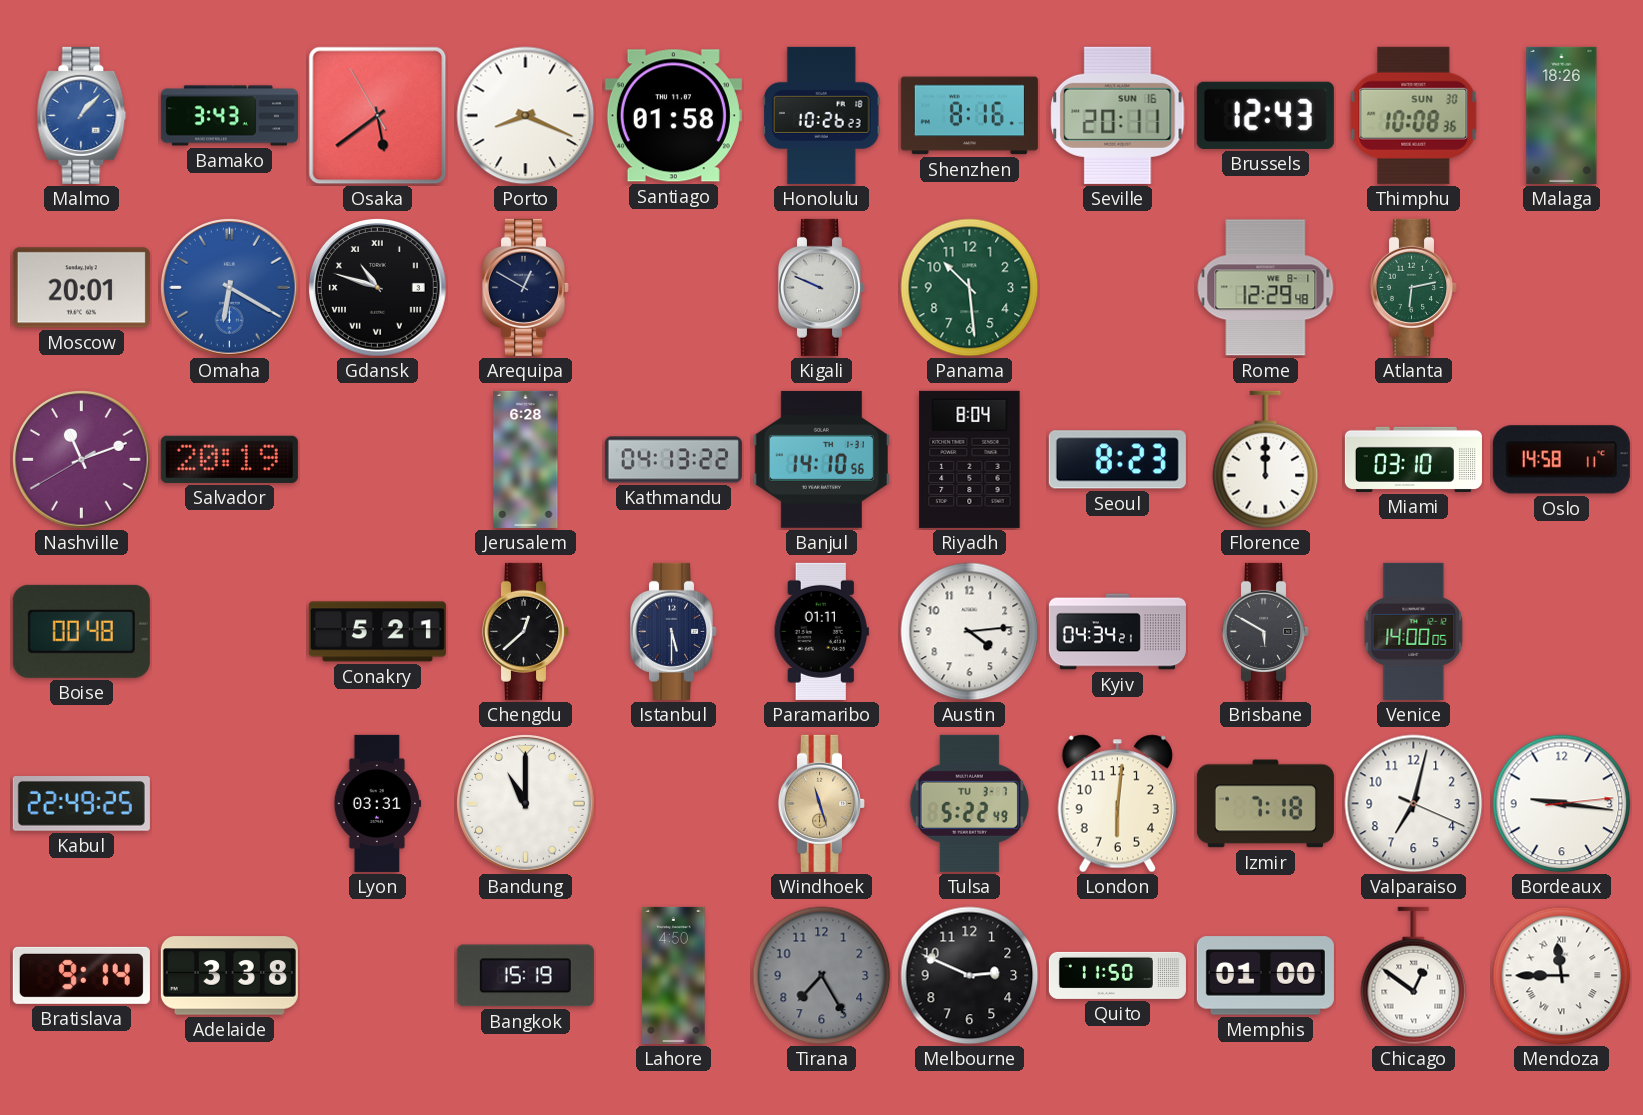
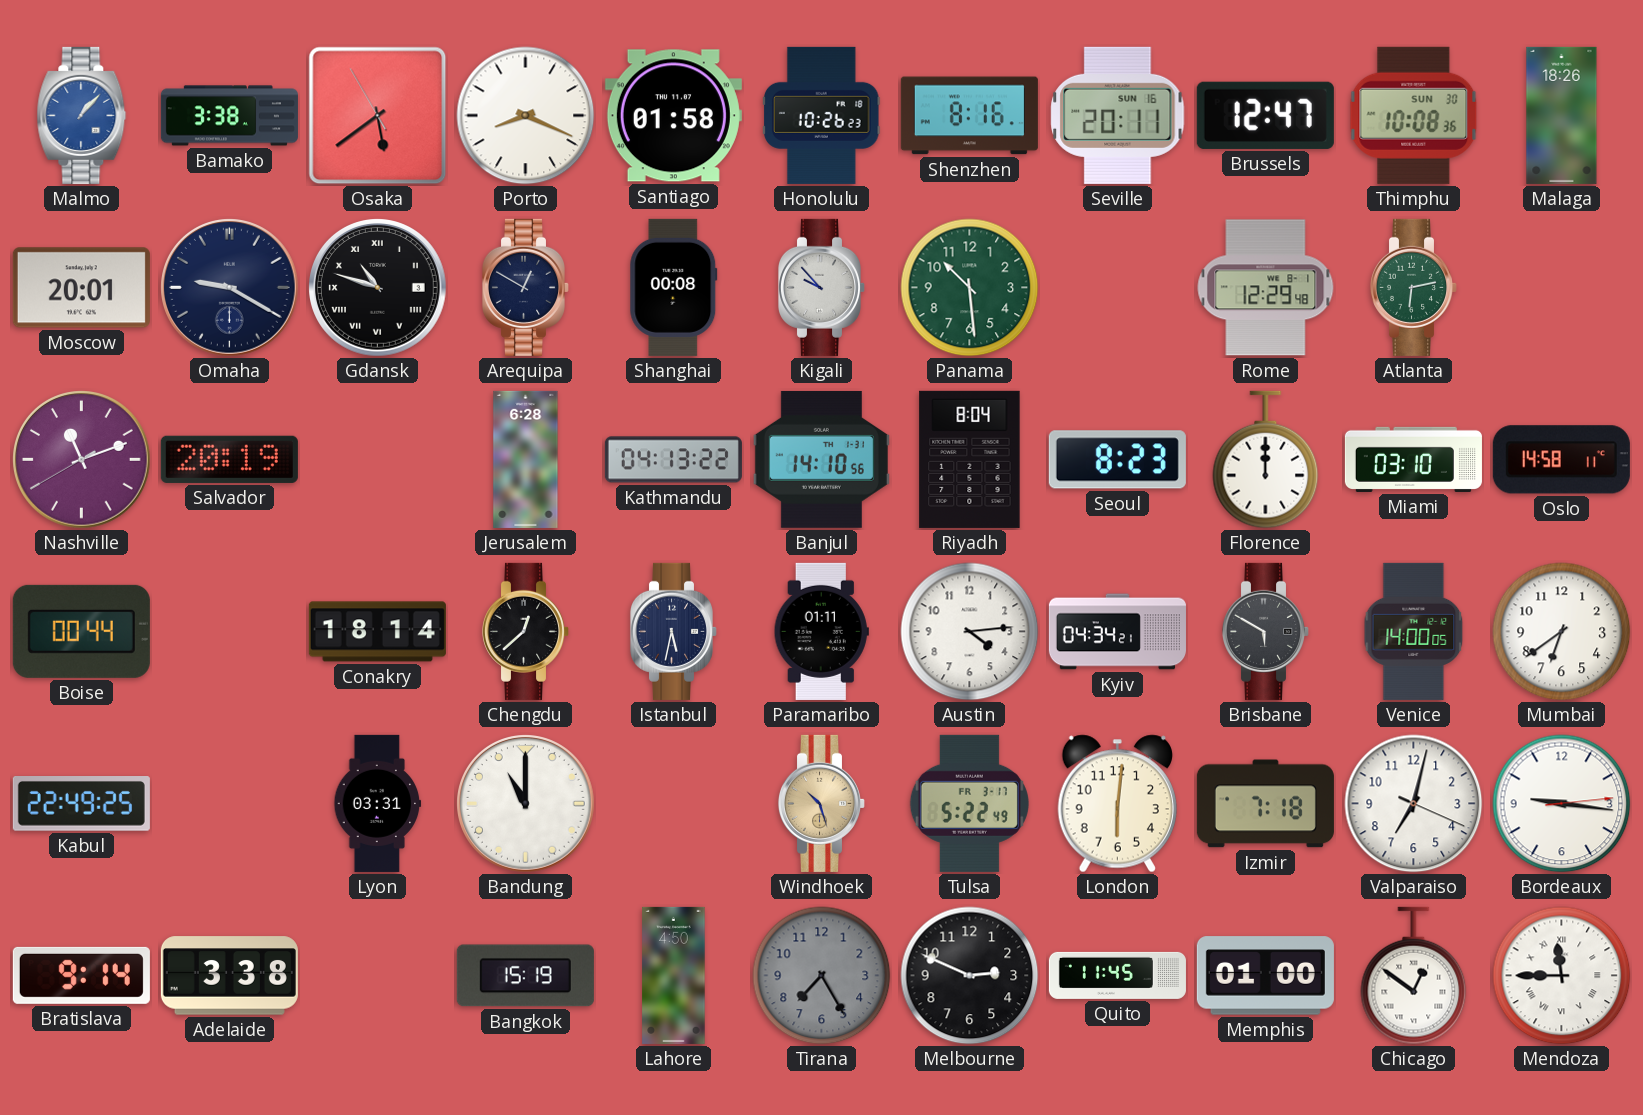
Bamako: 3:43 -> 3:38
Brussels: 12:43 -> 12:47
Omaha: 6:20 -> 9:20
Omaha dial: blue -> navy
Shanghai: none -> 00:08
Kigali: 9:49 -> 9:53
Boise: 00:48 -> 00:44
Conakry: 5:21 -> 18:14
Istanbul: 5:30 -> 5:32
Mumbai: none -> 6:39
Windhoek: 11:27 -> 10:27
Tulsa date: TU 3-7 -> FR 3-17
Quito: 11:50 -> 11:45
